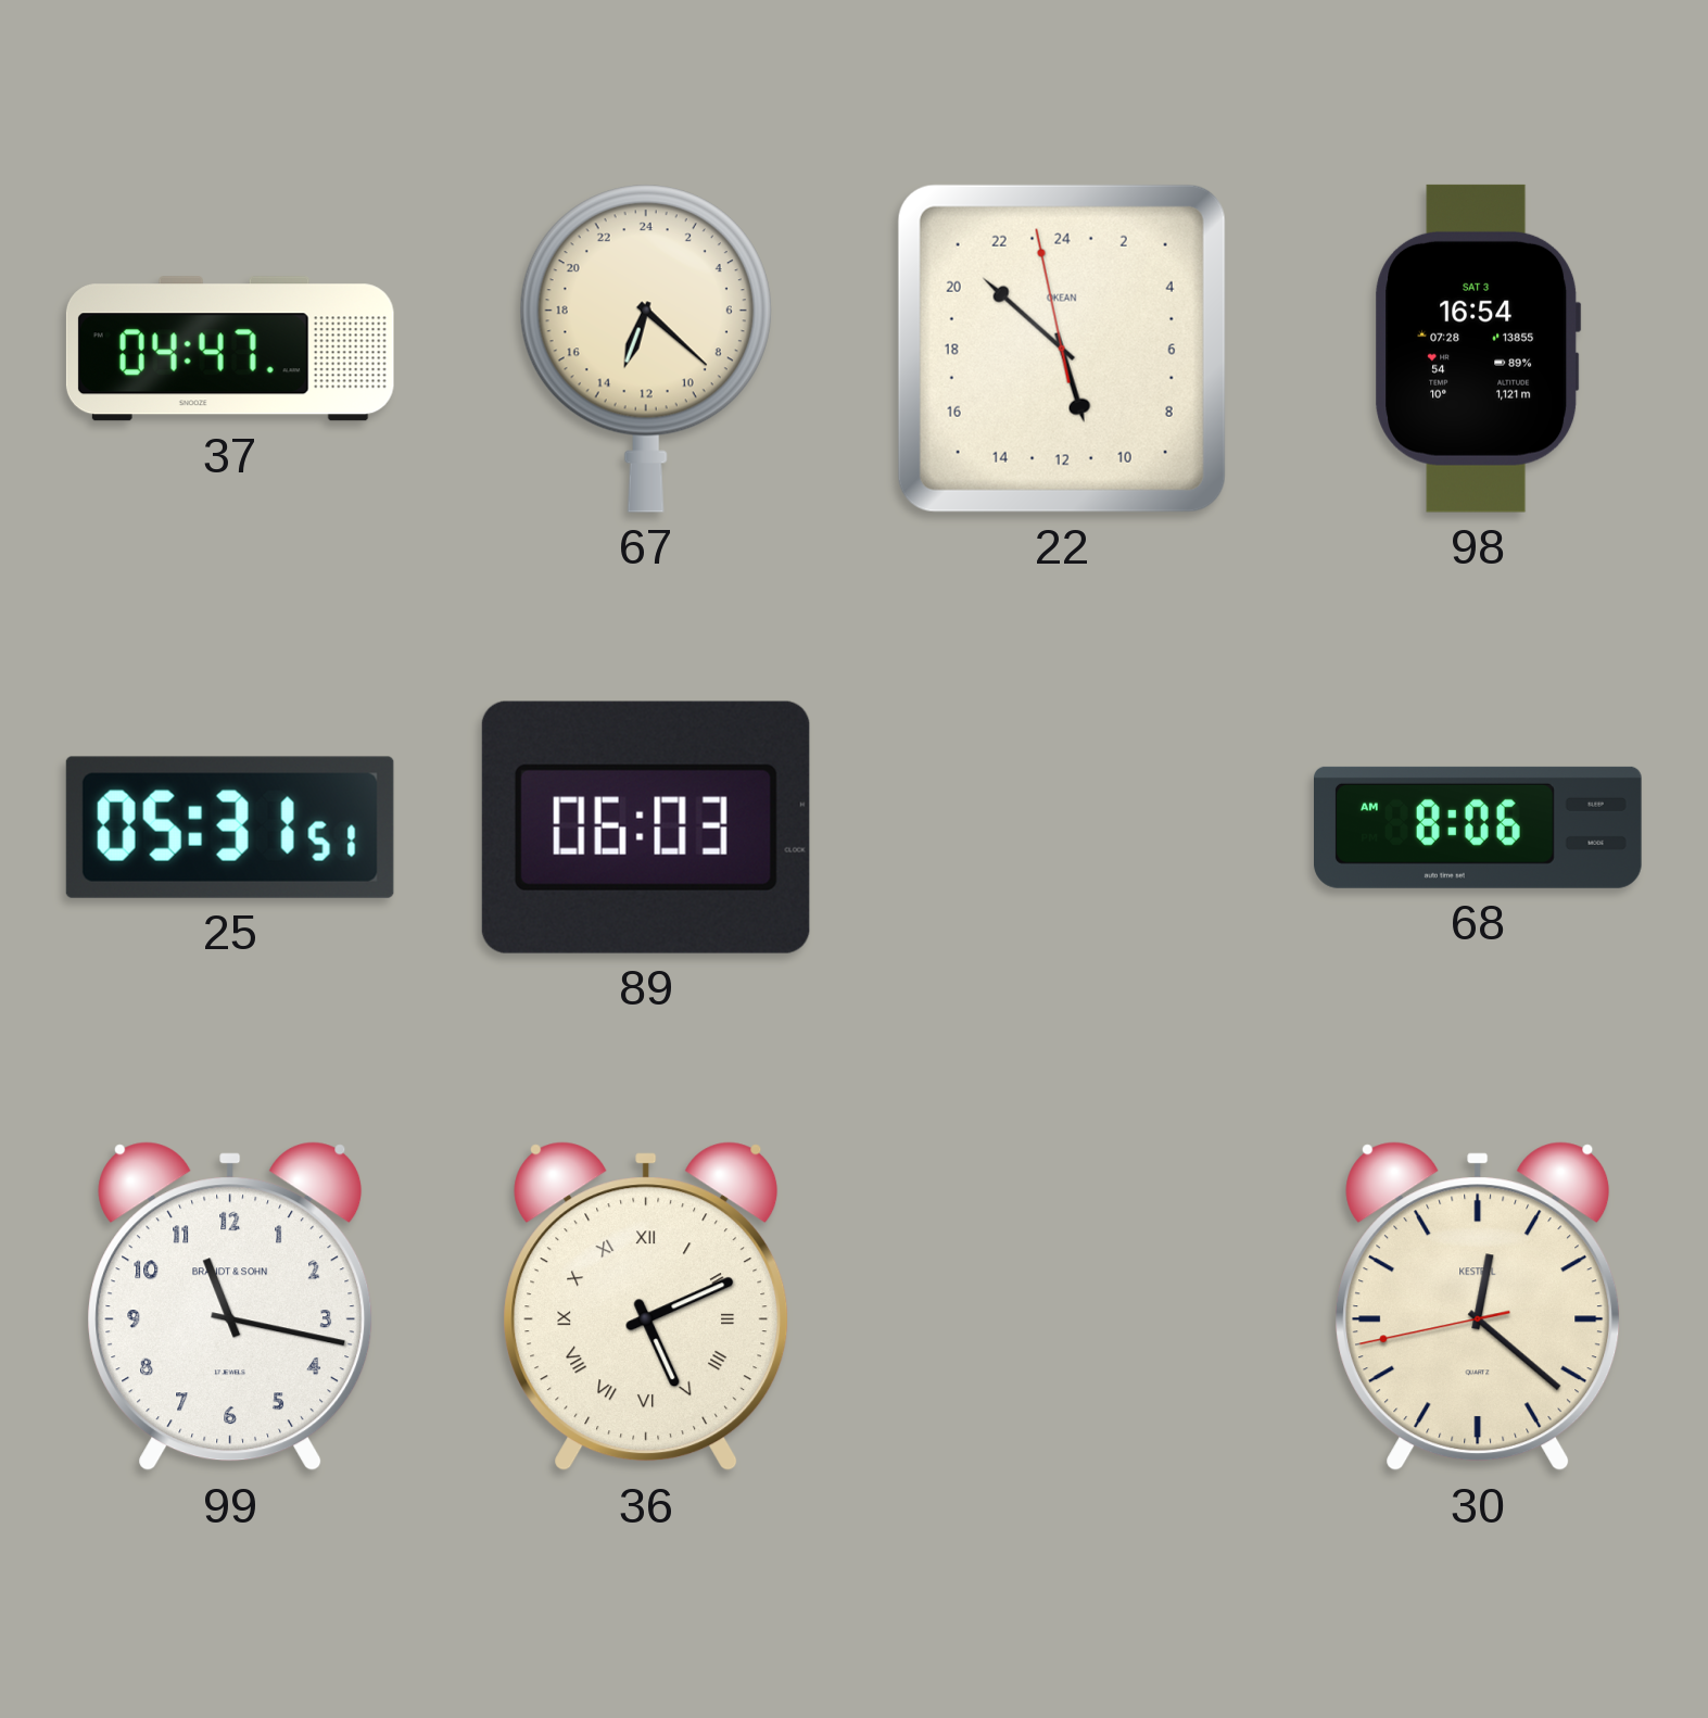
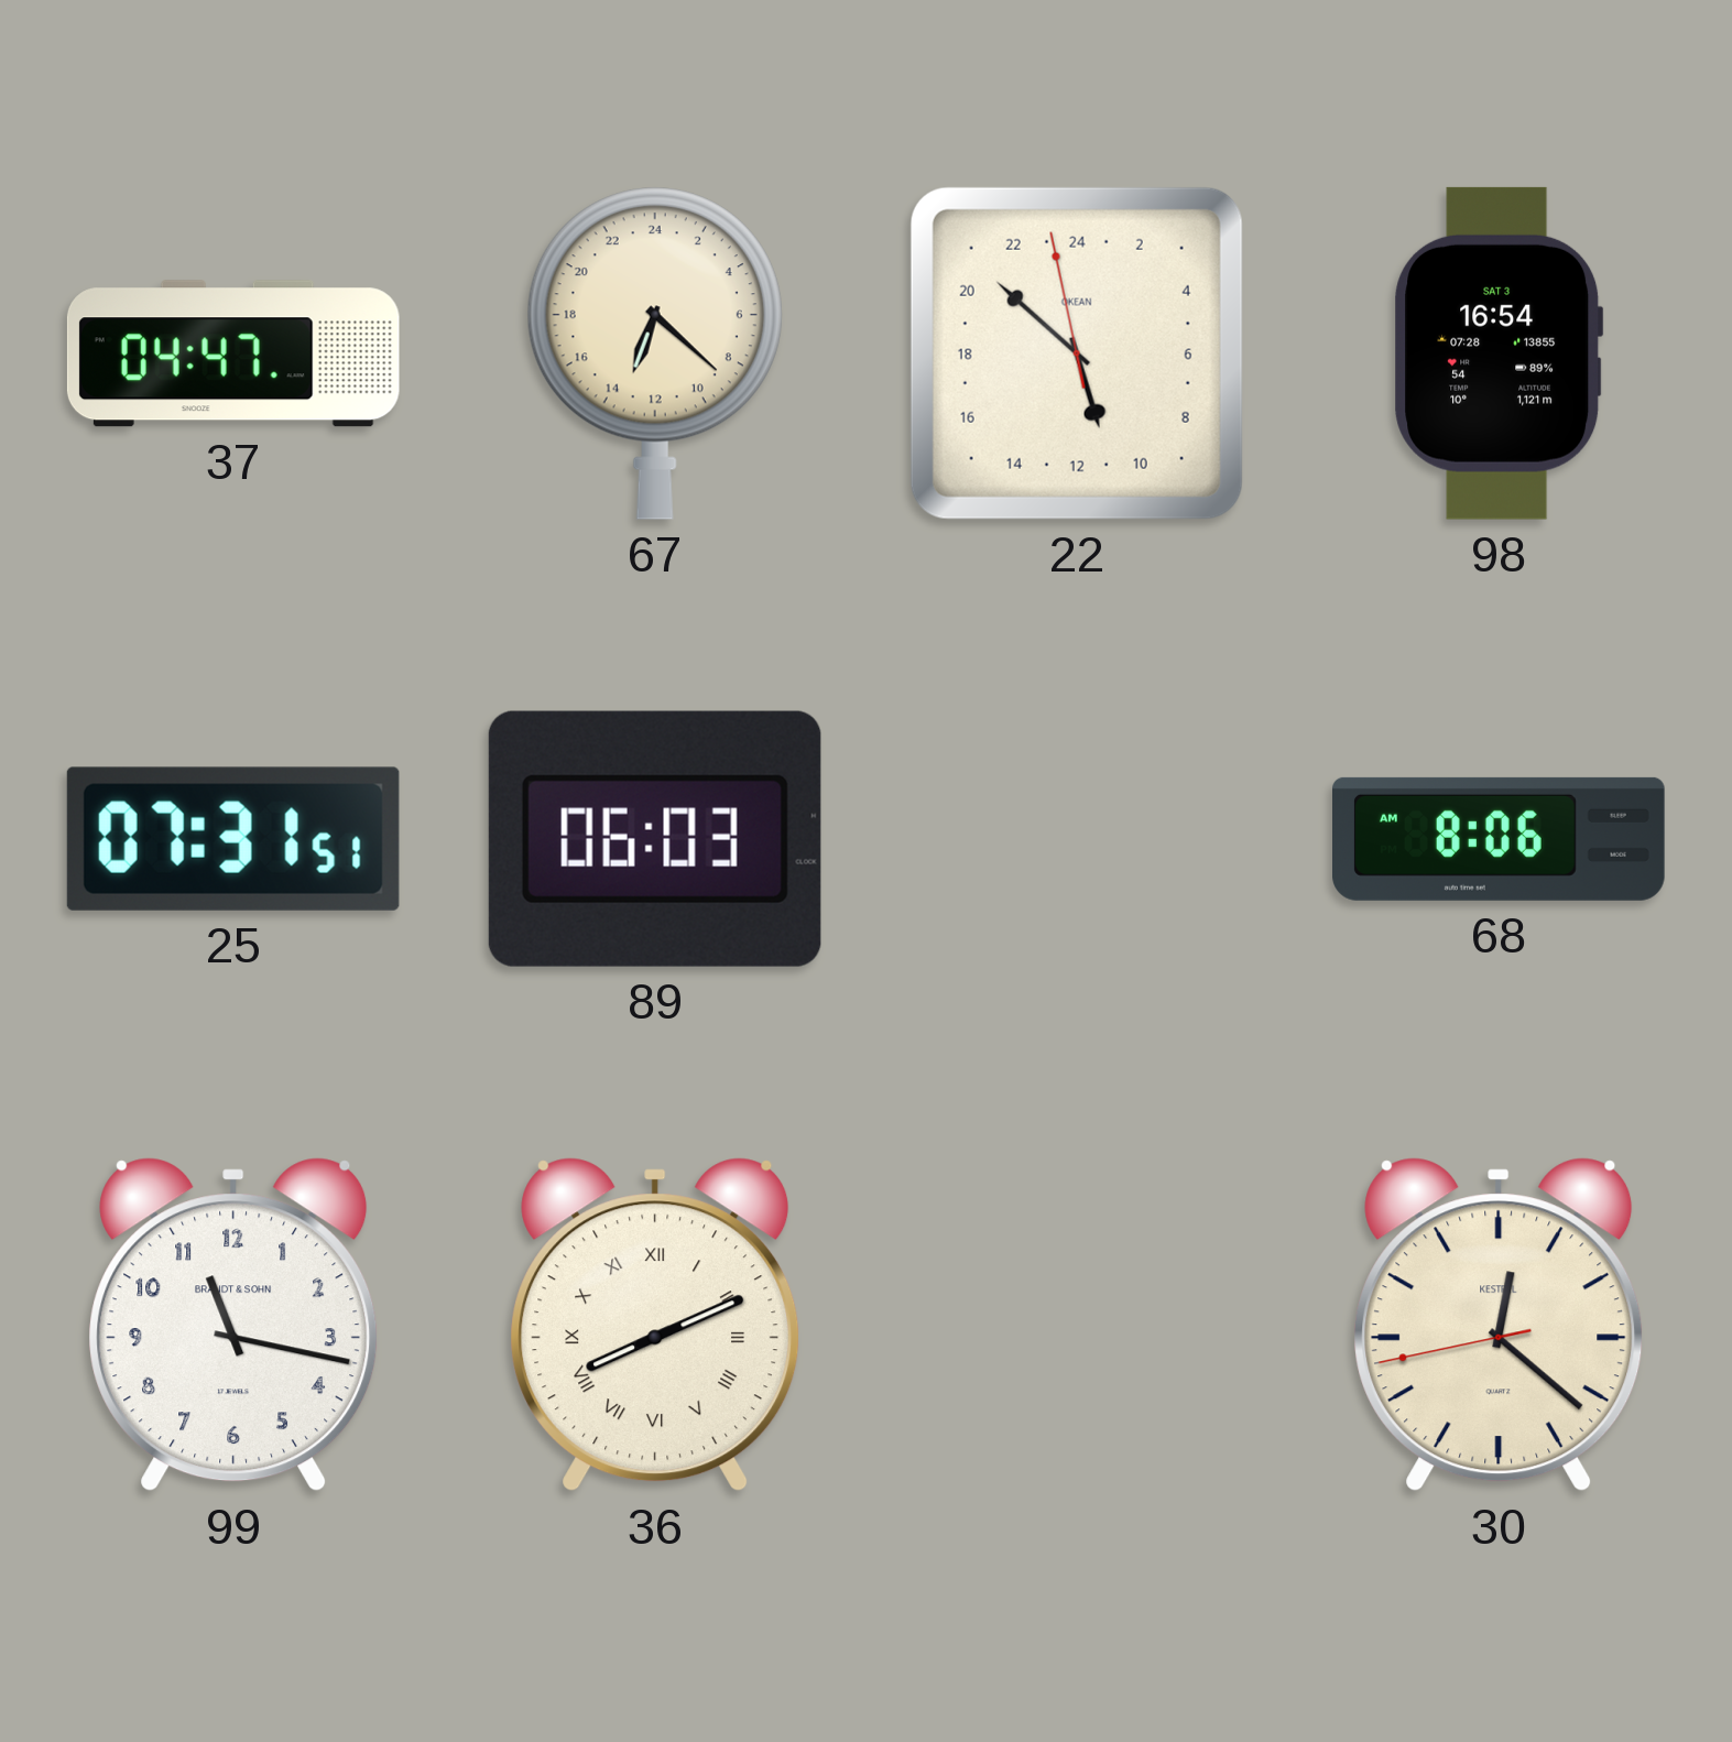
25: 05:31 -> 07:31
36: 5:11 -> 8:11
